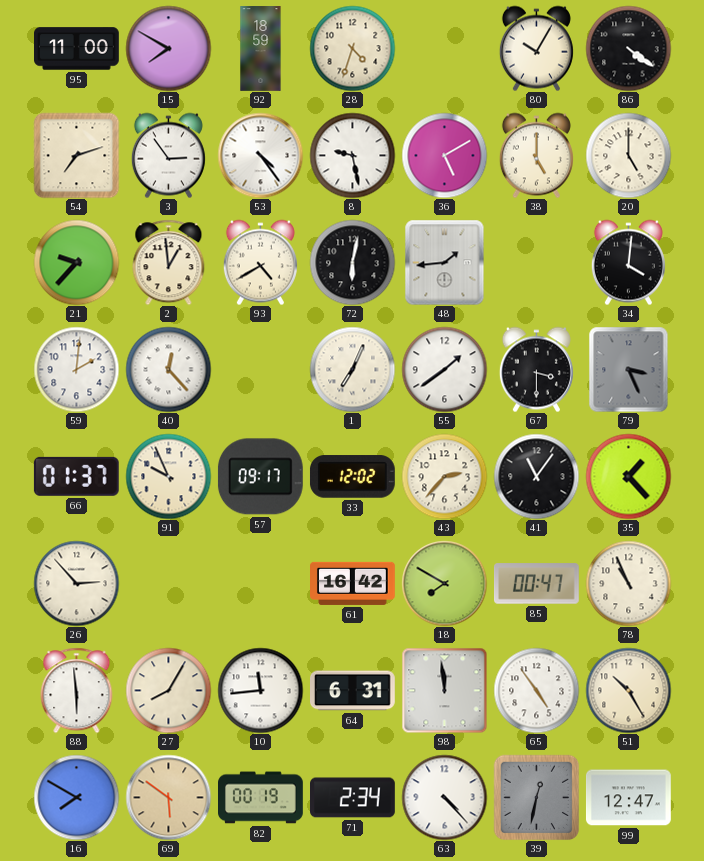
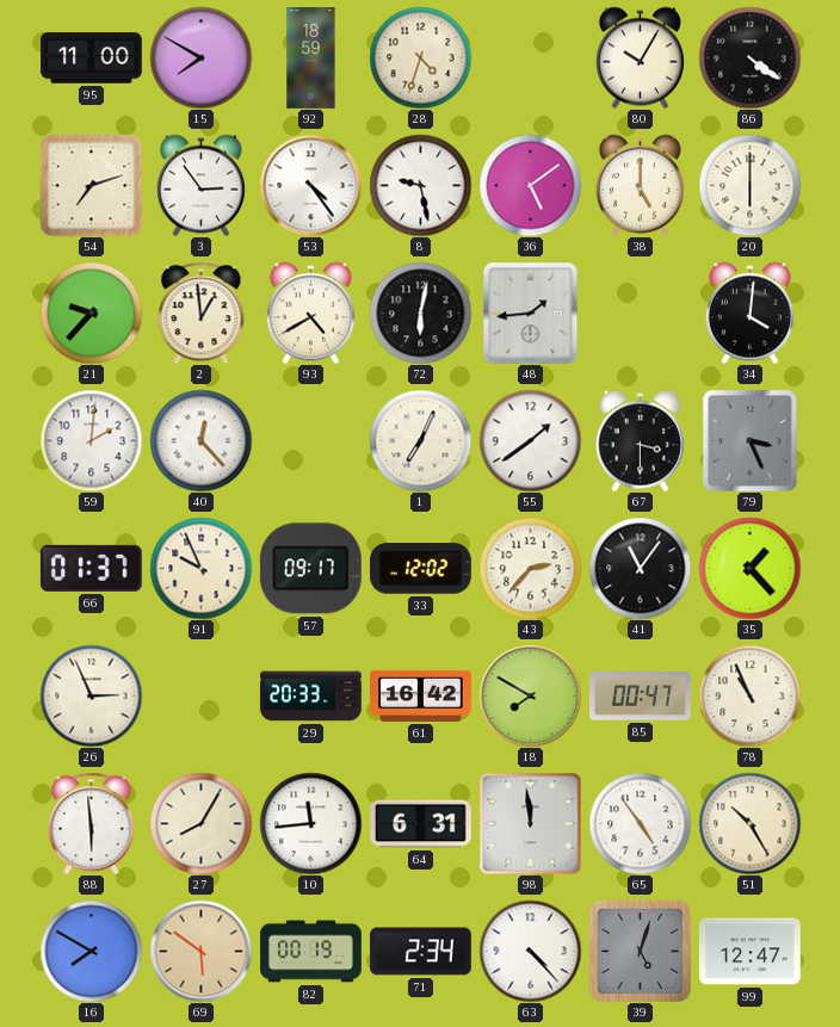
36: 5:10 -> 5:09
20: 5:00 -> 6:00
26: 2:53 -> 2:56
29: none -> 20:33
39: 12:32 -> 5:03
